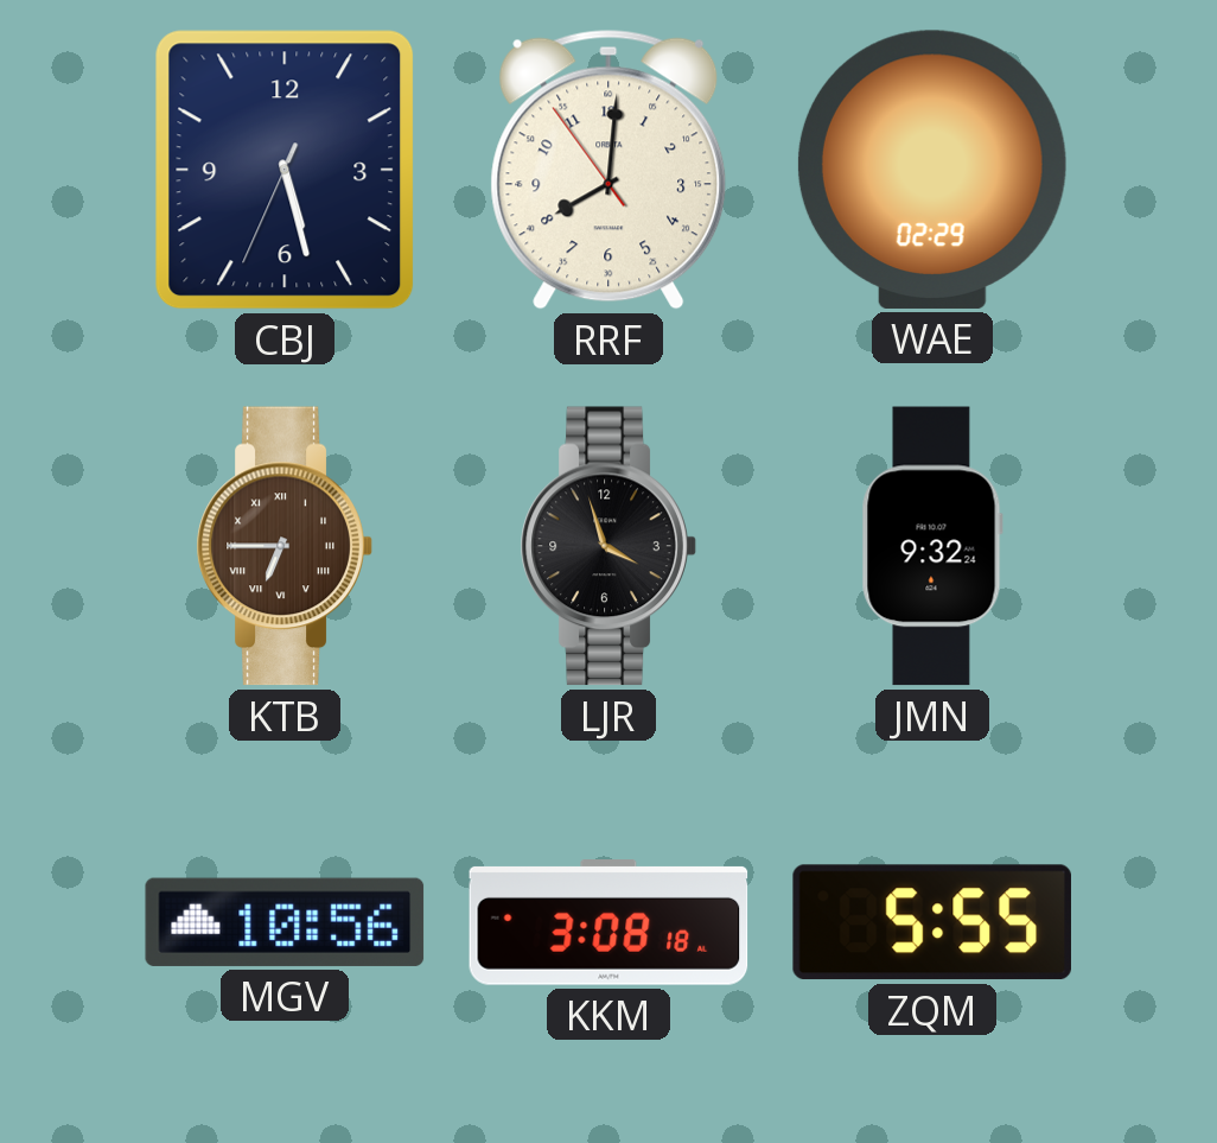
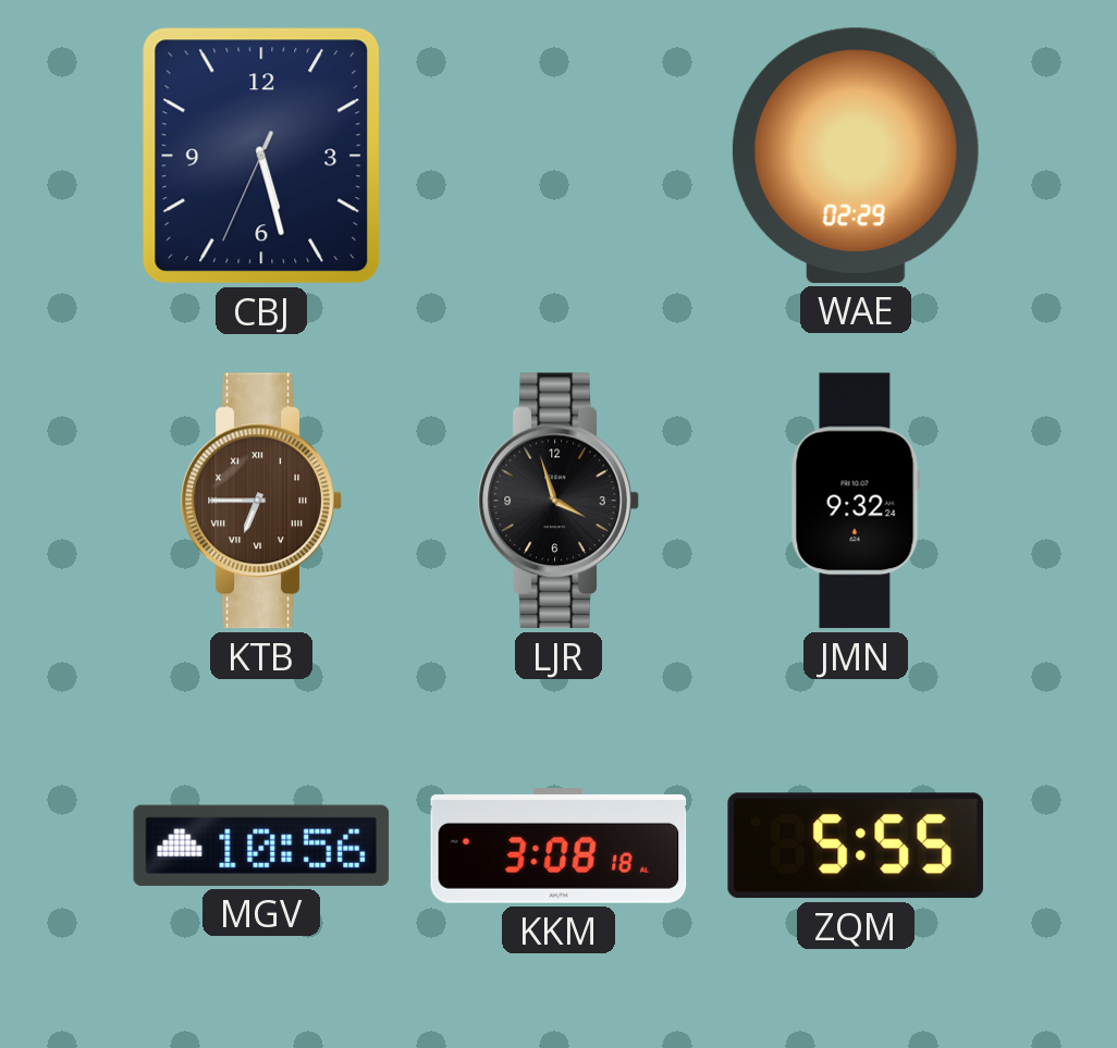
RRF: 8:00 -> none
